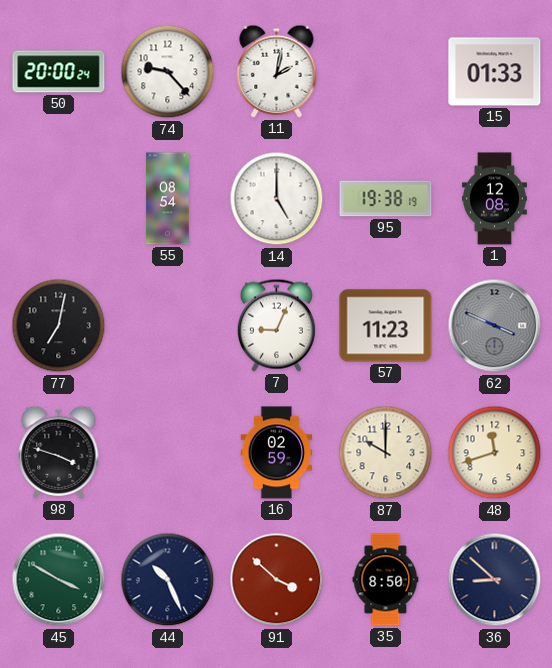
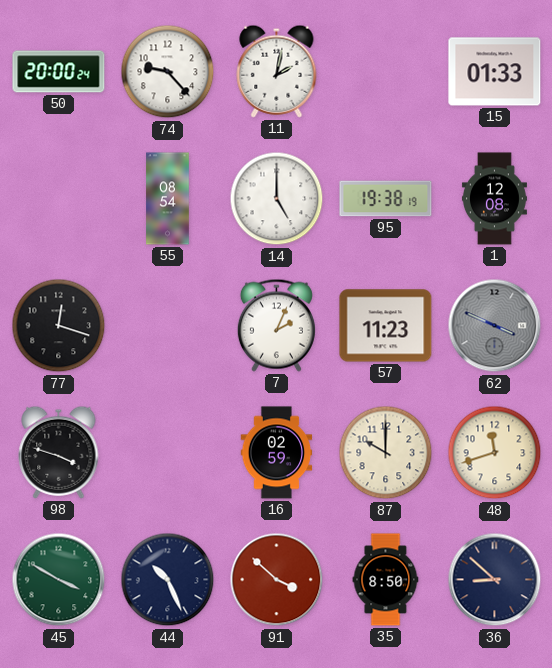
77: 7:02 -> 12:18
7: 9:04 -> 2:04
